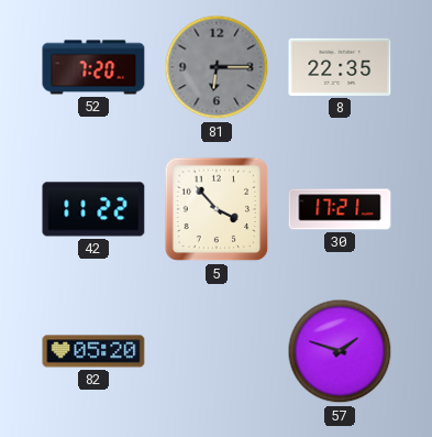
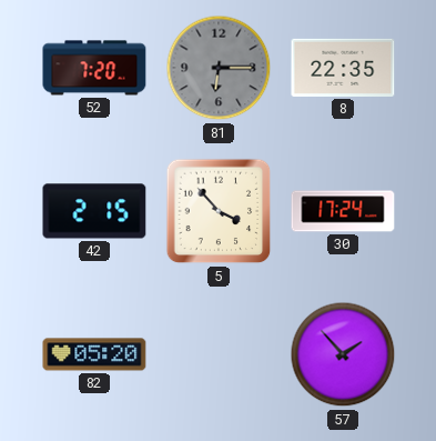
42: 11:22 -> 2:15
30: 17:21 -> 17:24
57: 1:48 -> 1:53
